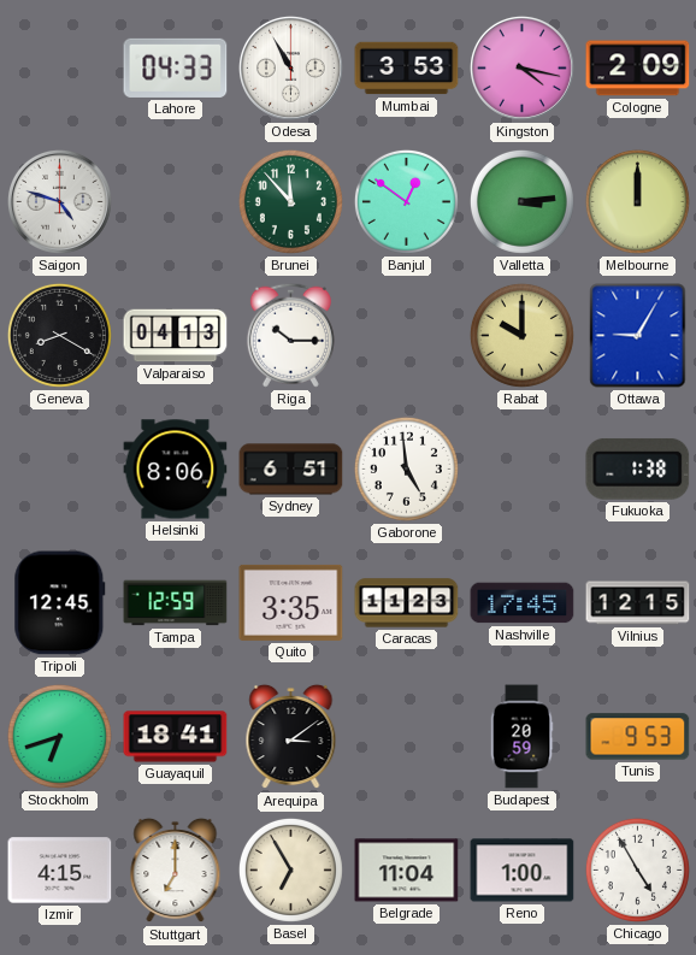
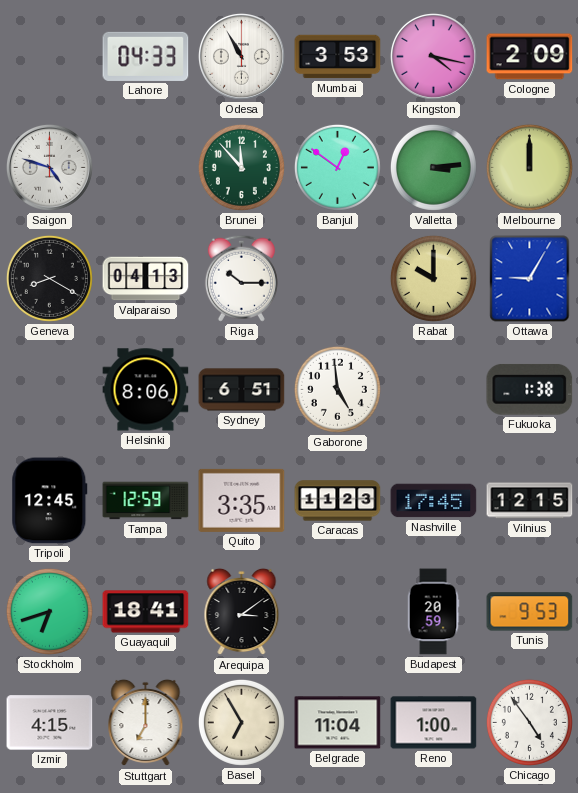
Chicago: 4:55 -> 4:54
